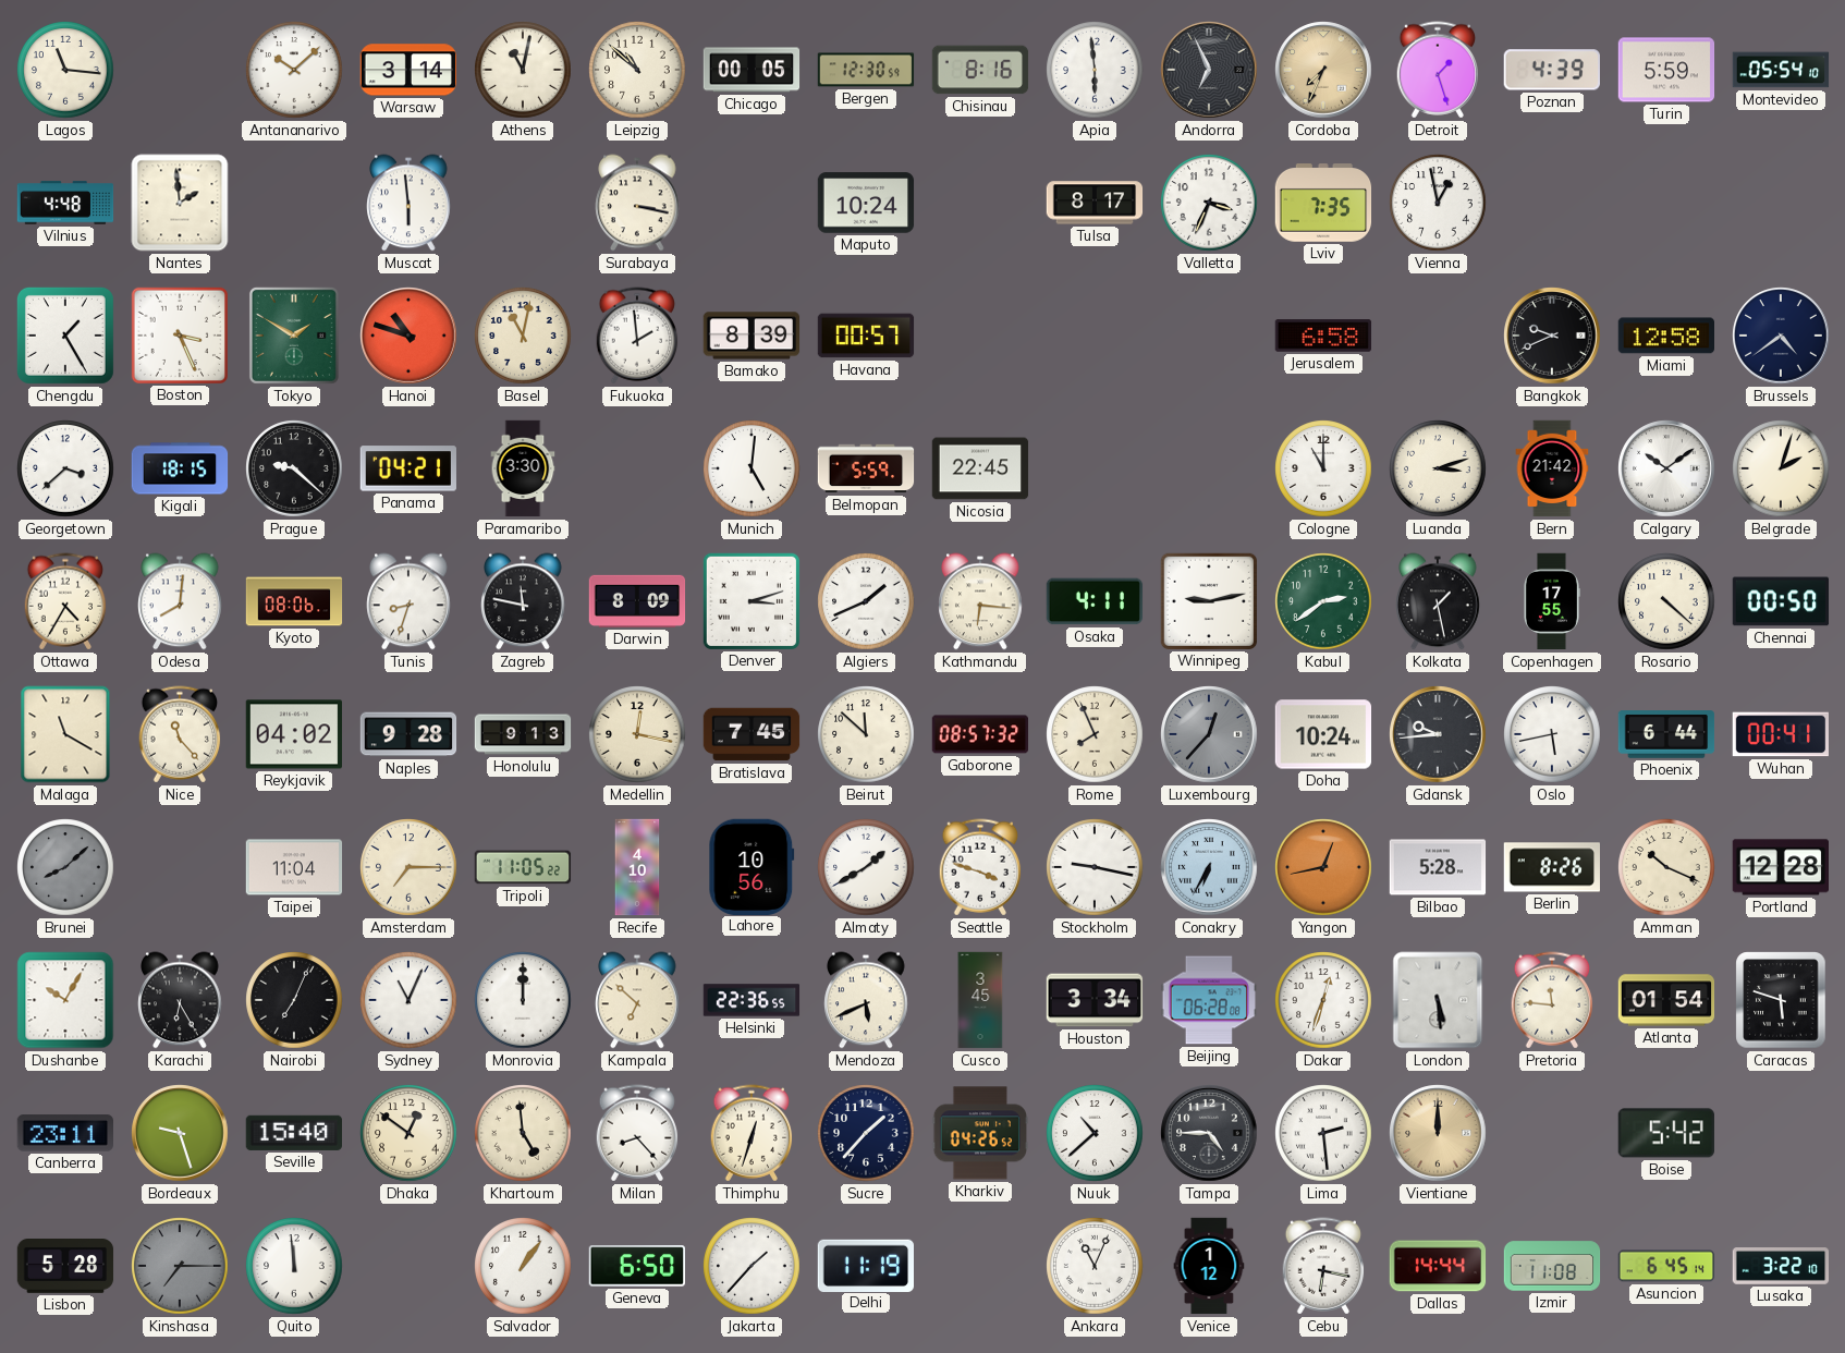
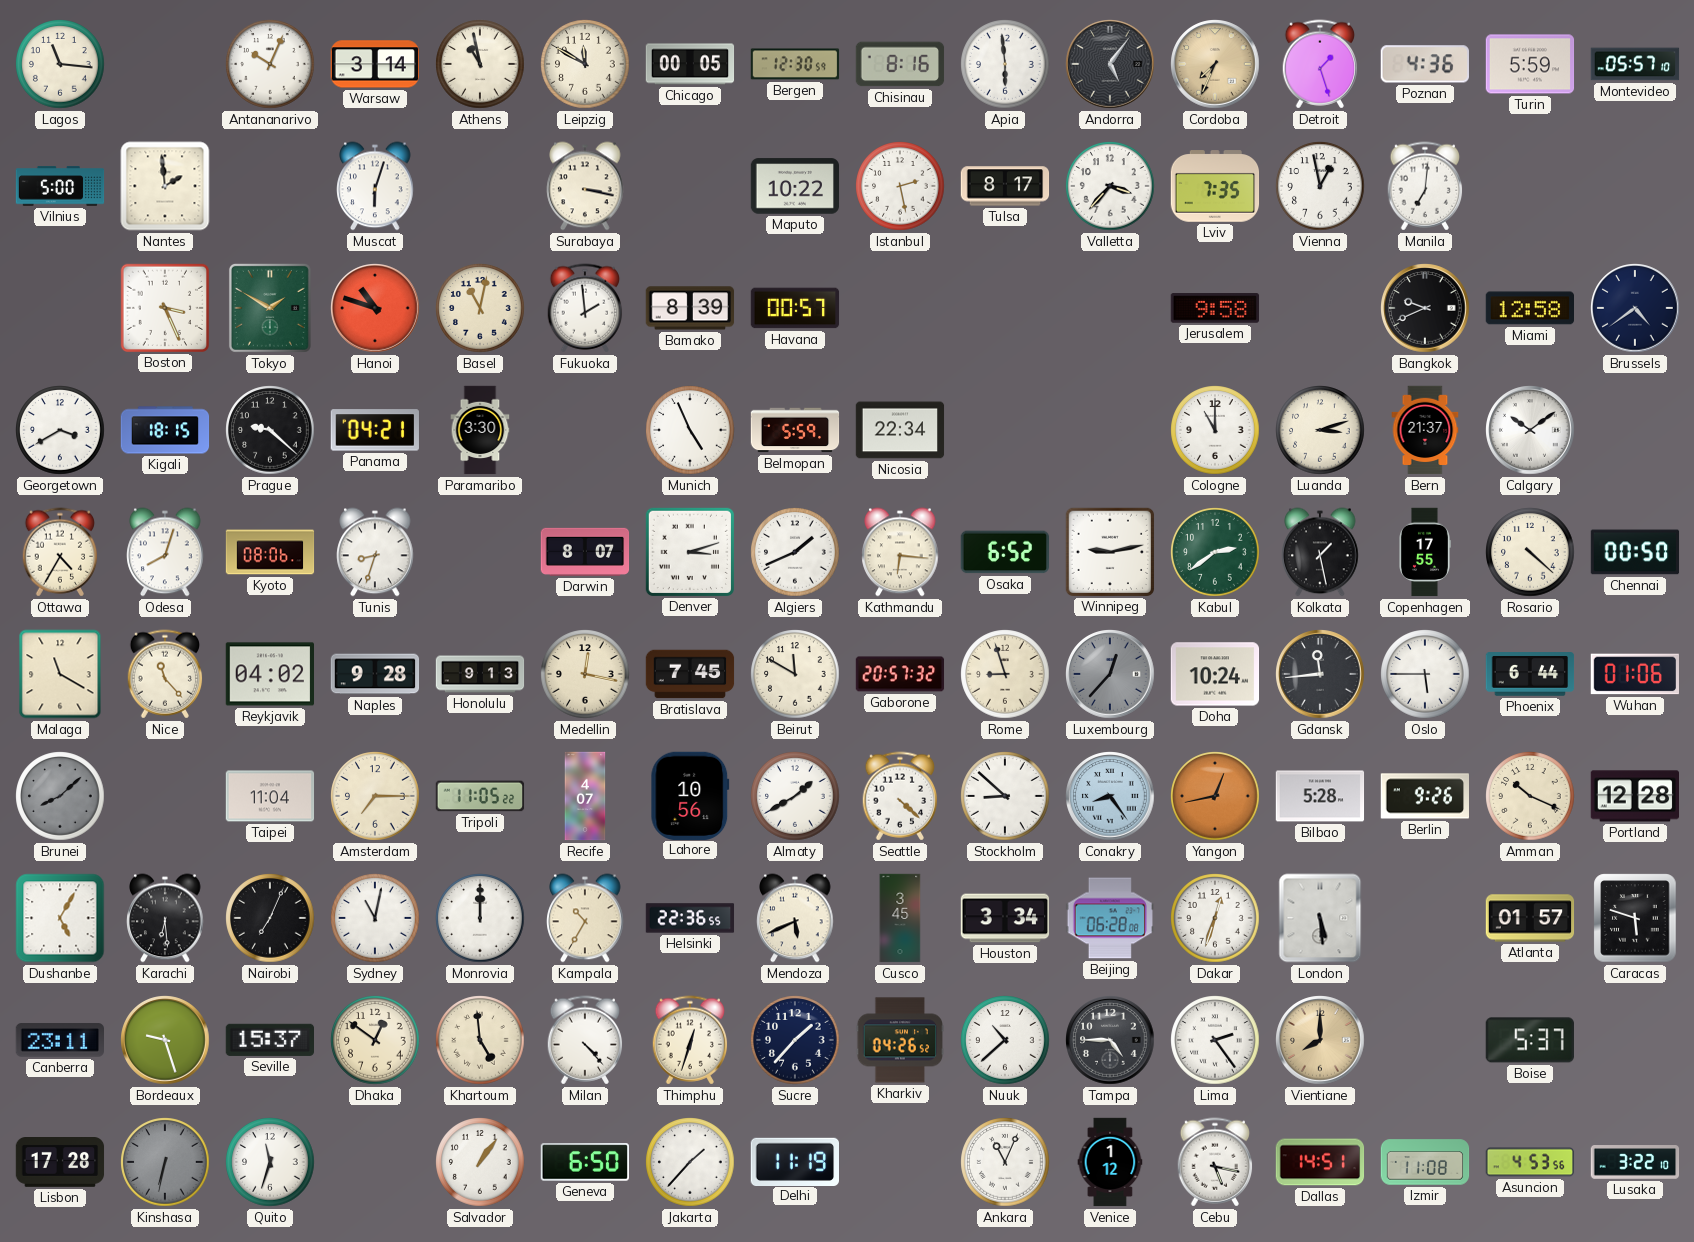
Antananarivo: 10:08 -> 10:04
Athens: 11:02 -> 10:58
Leipzig: 10:52 -> 11:50
Andorra: 6:56 -> 5:06
Poznan: 4:39 -> 4:36
Montevideo: 05:54 -> 05:57
Vilnius: 4:48 -> 5:00
Muscat: 5:59 -> 6:03
Maputo: 10:24 -> 10:22
Istanbul: none -> 2:28
Valletta: 3:34 -> 3:37
Manila: none -> 7:01
Chengdu: 1:25 -> none
Jerusalem: 6:58 -> 9:58
Georgetown: 3:38 -> 3:40
Munich: 5:01 -> 4:56
Nicosia: 22:45 -> 22:34
Bern: 21:42 -> 21:37
Belgrade: 2:03 -> none
Odesa: 8:01 -> 8:03
Zagreb: 11:47 -> none
Darwin: 8:09 -> 8:07
Osaka: 4:11 -> 6:52
Beirut: 11:52 -> 11:50
Gaborone: 08:57 -> 20:57
Rome: 7:56 -> 8:57
Gdansk: 9:44 -> 11:44
Oslo: 5:43 -> 5:45
Wuhan: 00:41 -> 01:06
Recife: 4:10 -> 4:07
Seattle: 3:48 -> 4:22
Stockholm: 9:17 -> 8:52
Conakry: 6:35 -> 8:24
Berlin: 8:26 -> 9:26
Dushanbe: 10:05 -> 5:05
Karachi: 6:25 -> 6:29
Sydney: 11:04 -> 11:02
Kampala: 6:52 -> 10:35
Pretoria: 11:46 -> none
Atlanta: 01:54 -> 01:57
Seville: 15:40 -> 15:37
Milan: 8:23 -> 4:23
Lima: 2:29 -> 2:24
Vientiane: 12:00 -> 8:00
Boise: 5:42 -> 5:37
Lisbon: 5:28 -> 17:28
Kinshasa: 7:15 -> 6:32
Quito: 11:59 -> 11:33
Cebu: 6:17 -> 5:17
Dallas: 14:44 -> 14:51
Asuncion: 6:45 -> 4:53
